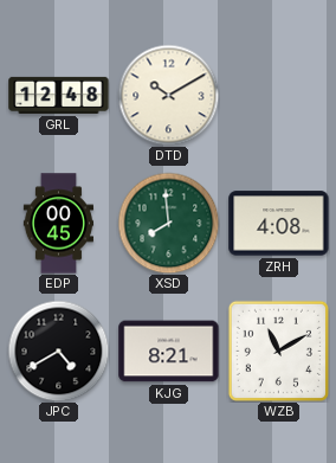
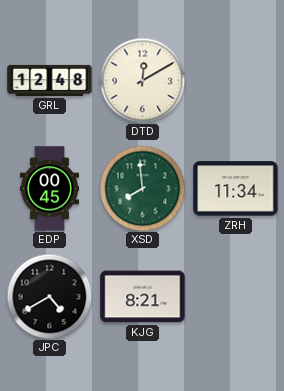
DTD: 10:10 -> 12:10
ZRH: 4:08 -> 11:34
WZB: 11:10 -> none
